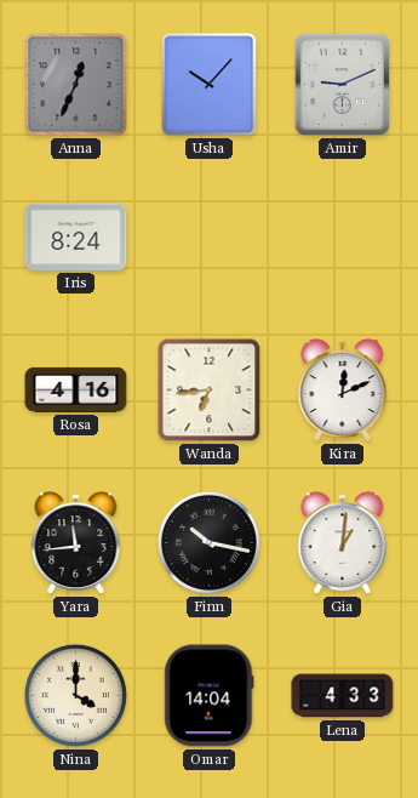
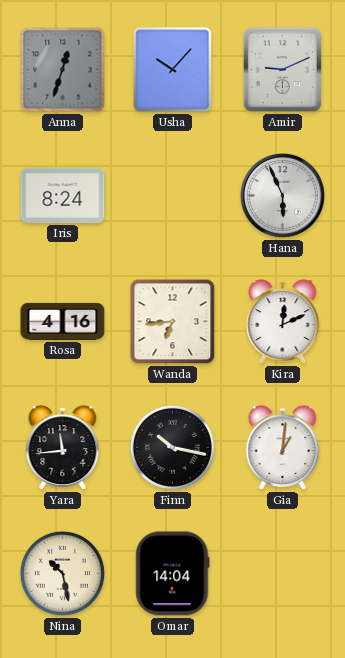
Anna: 12:34 -> 12:33
Hana: none -> 5:56
Nina: 4:00 -> 10:28
Lena: 4:33 -> none
